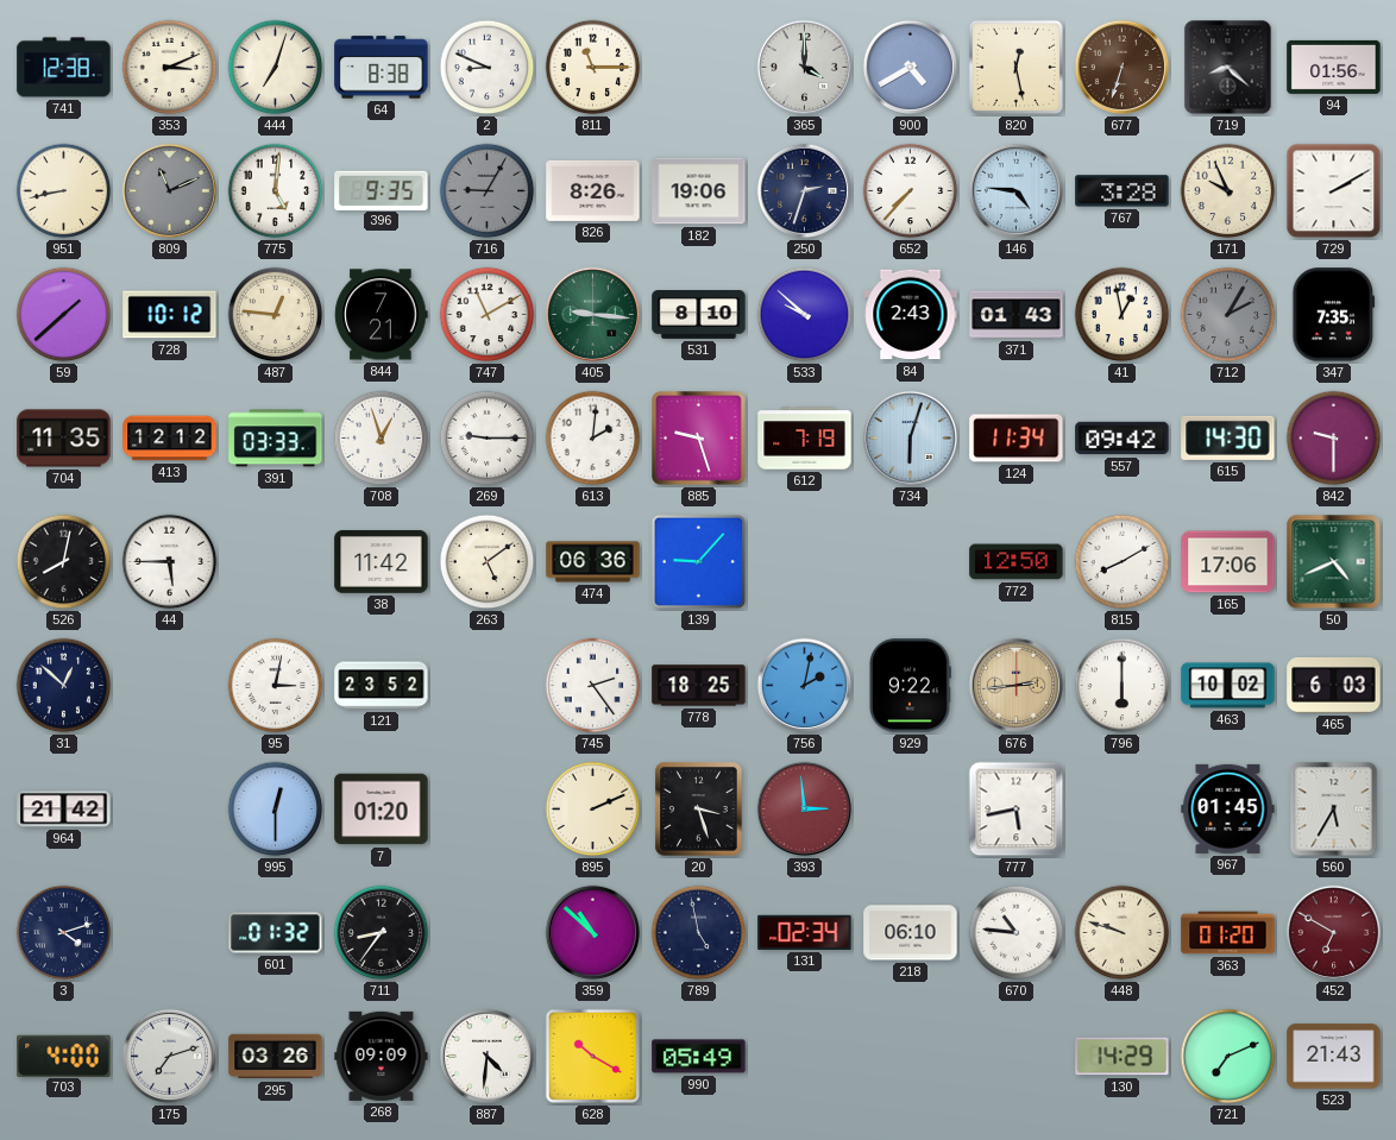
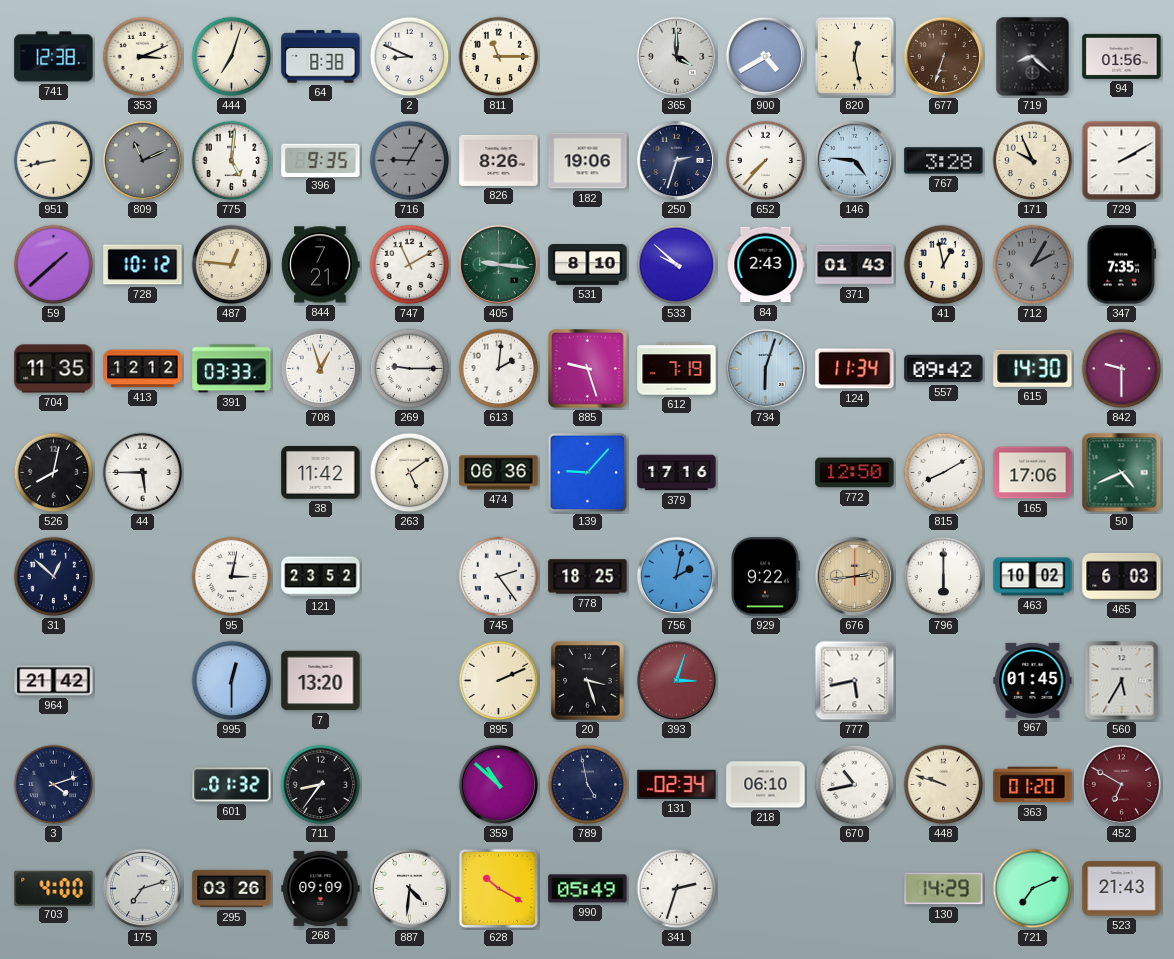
379: none -> 17:16
7: 01:20 -> 13:20
393: 2:59 -> 3:03
670: 10:46 -> 10:43
341: none -> 2:33
